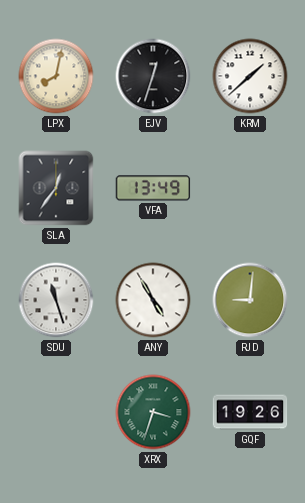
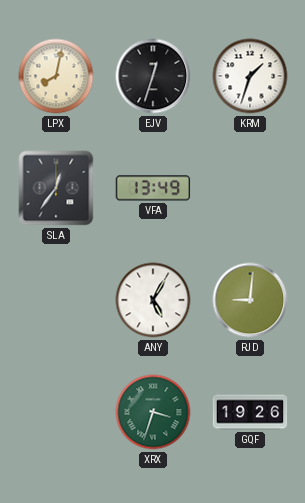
KRM: 1:38 -> 1:33
SDU: 11:27 -> none
ANY: 4:55 -> 5:05
